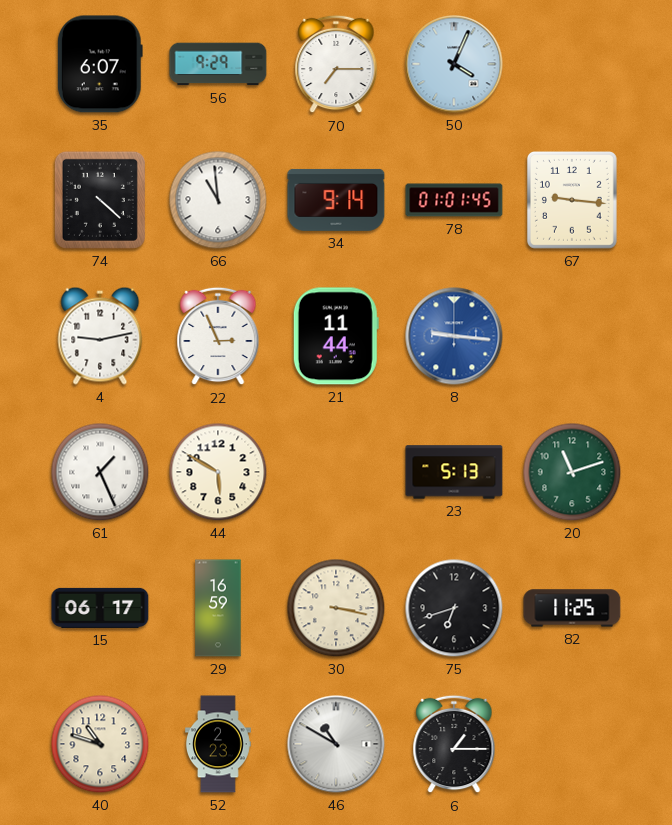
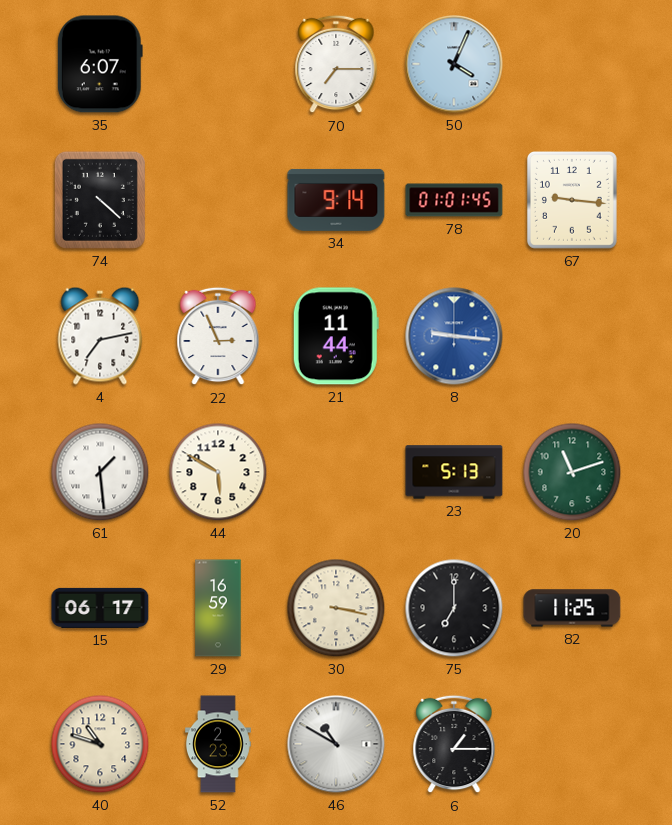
56: 9:29 -> none
66: 10:59 -> none
4: 9:13 -> 7:13
61: 1:26 -> 1:29
75: 6:42 -> 7:00
